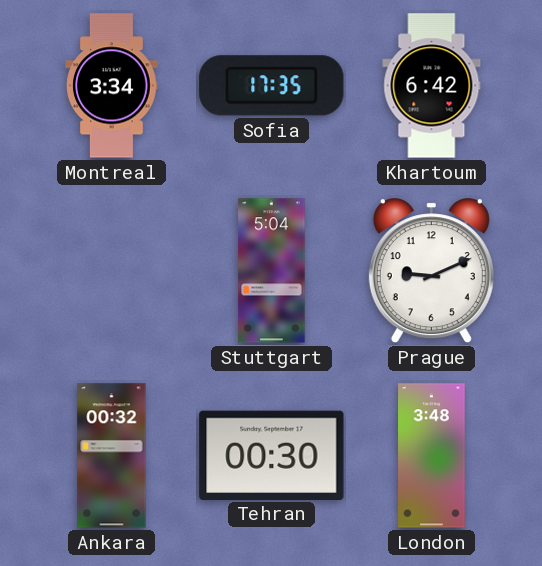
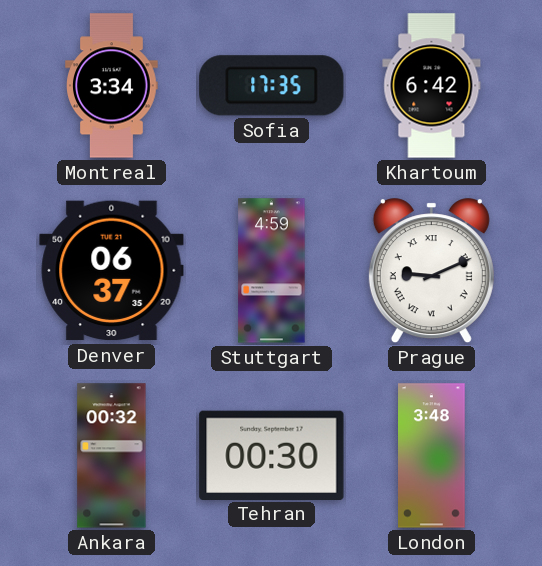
Denver: none -> 06:37
Stuttgart: 5:04 -> 4:59
Prague numerals: Arabic -> Roman
